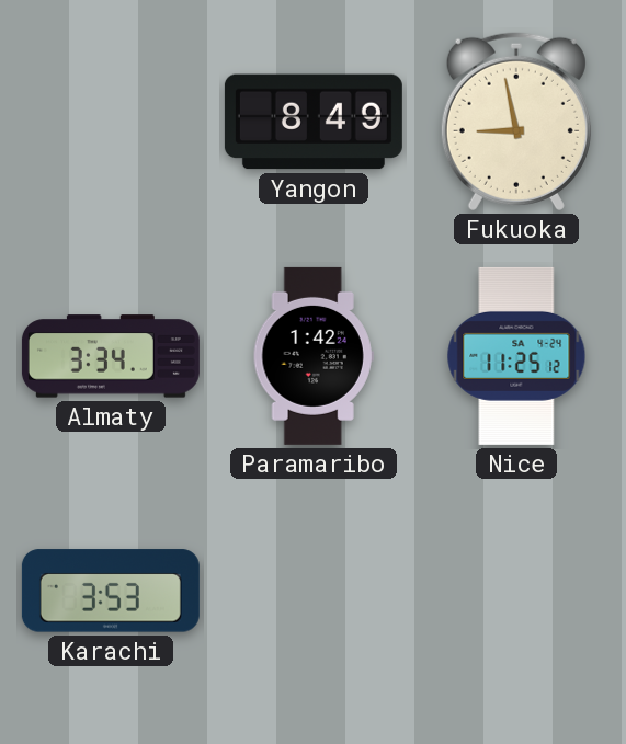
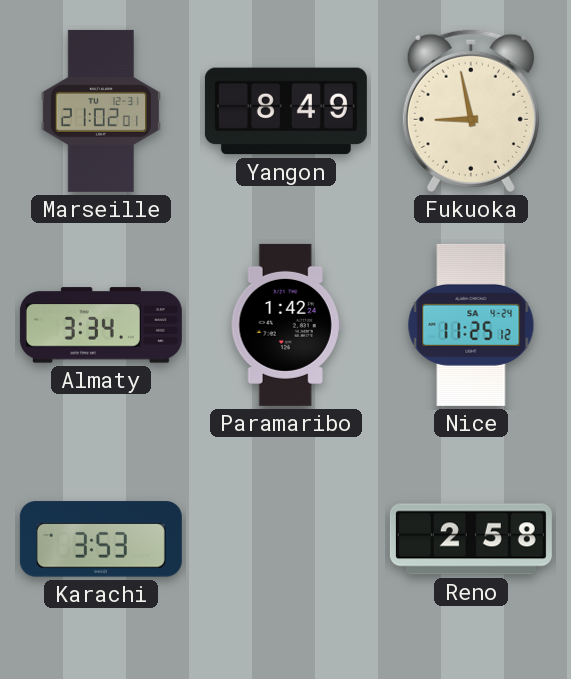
Marseille: none -> 21:02
Reno: none -> 2:58
